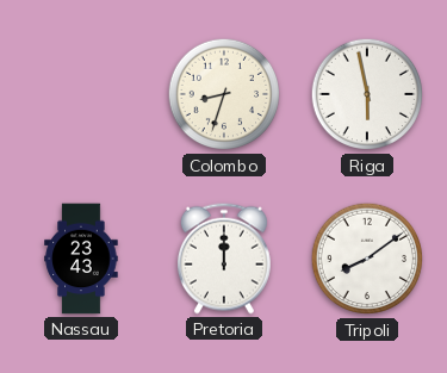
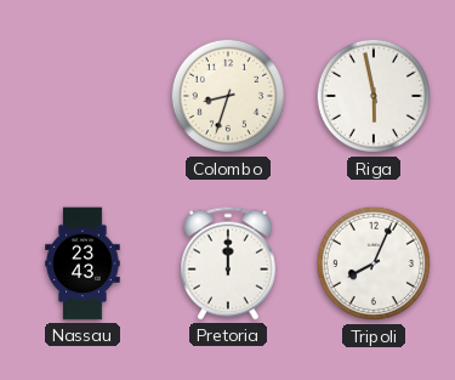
Tripoli: 8:09 -> 8:04
